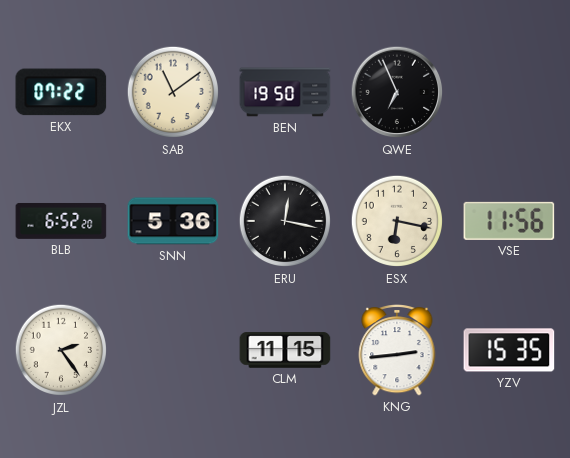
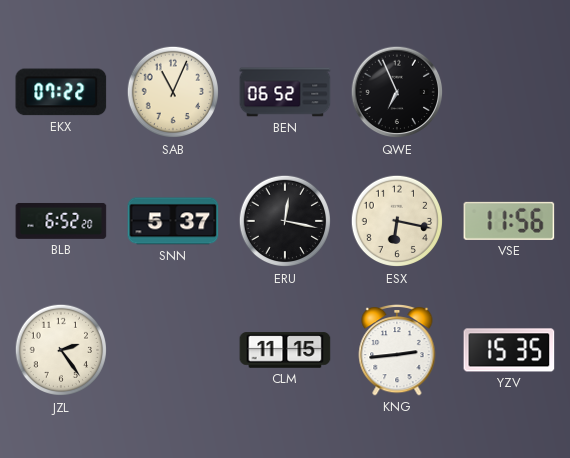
SAB: 11:09 -> 11:04
BEN: 19:50 -> 06:52
SNN: 5:36 -> 5:37
